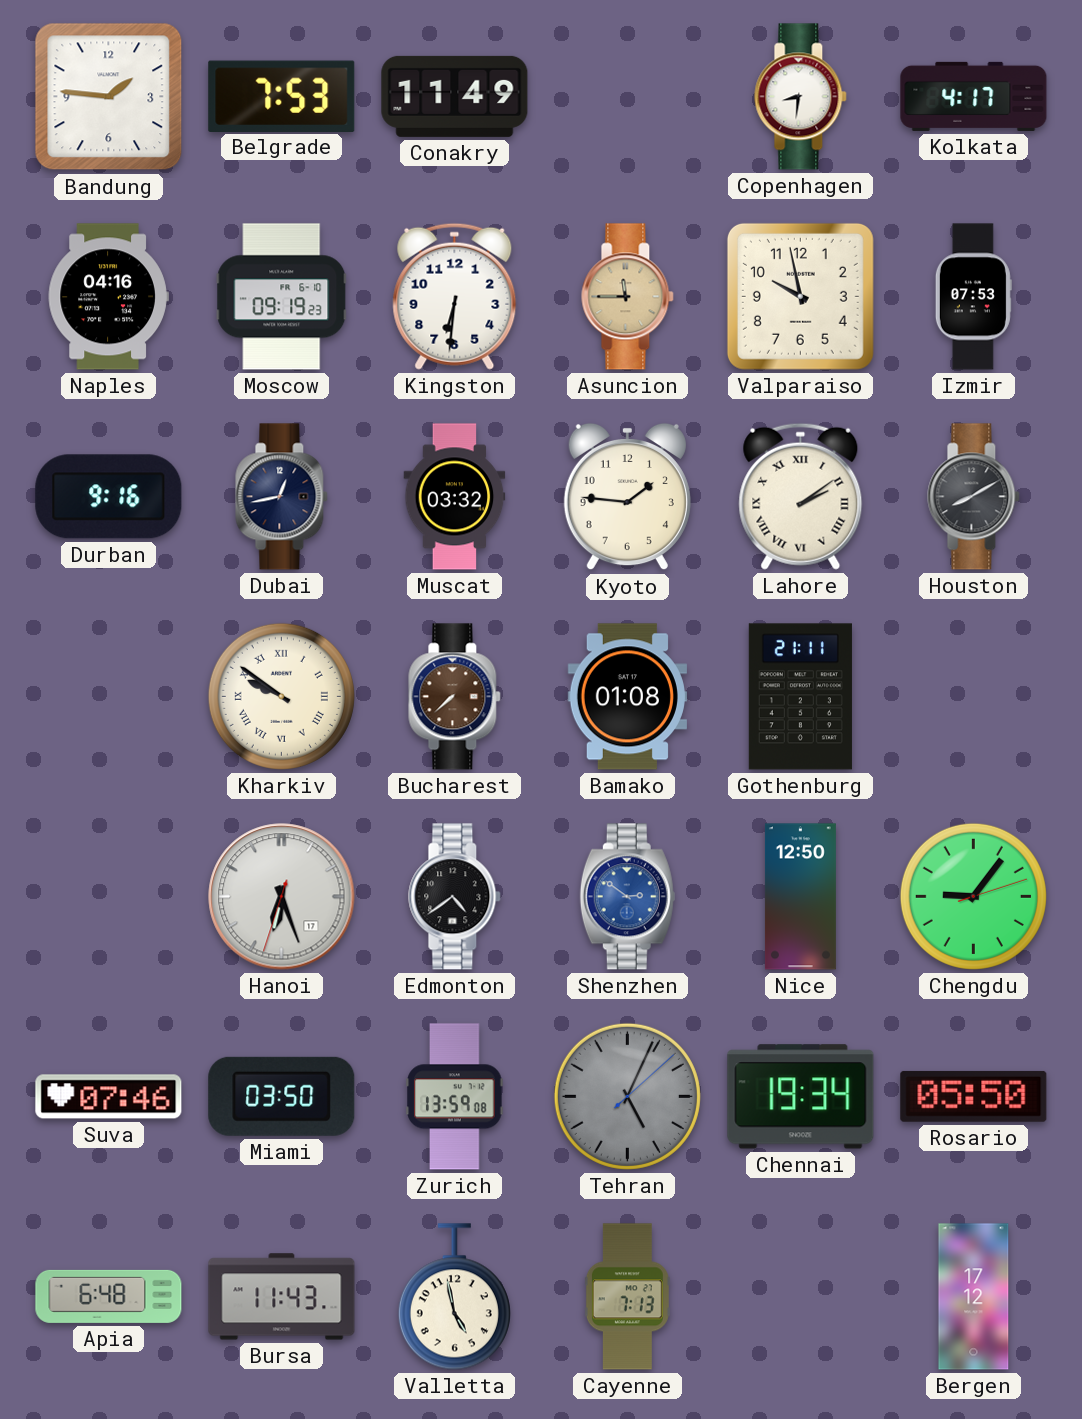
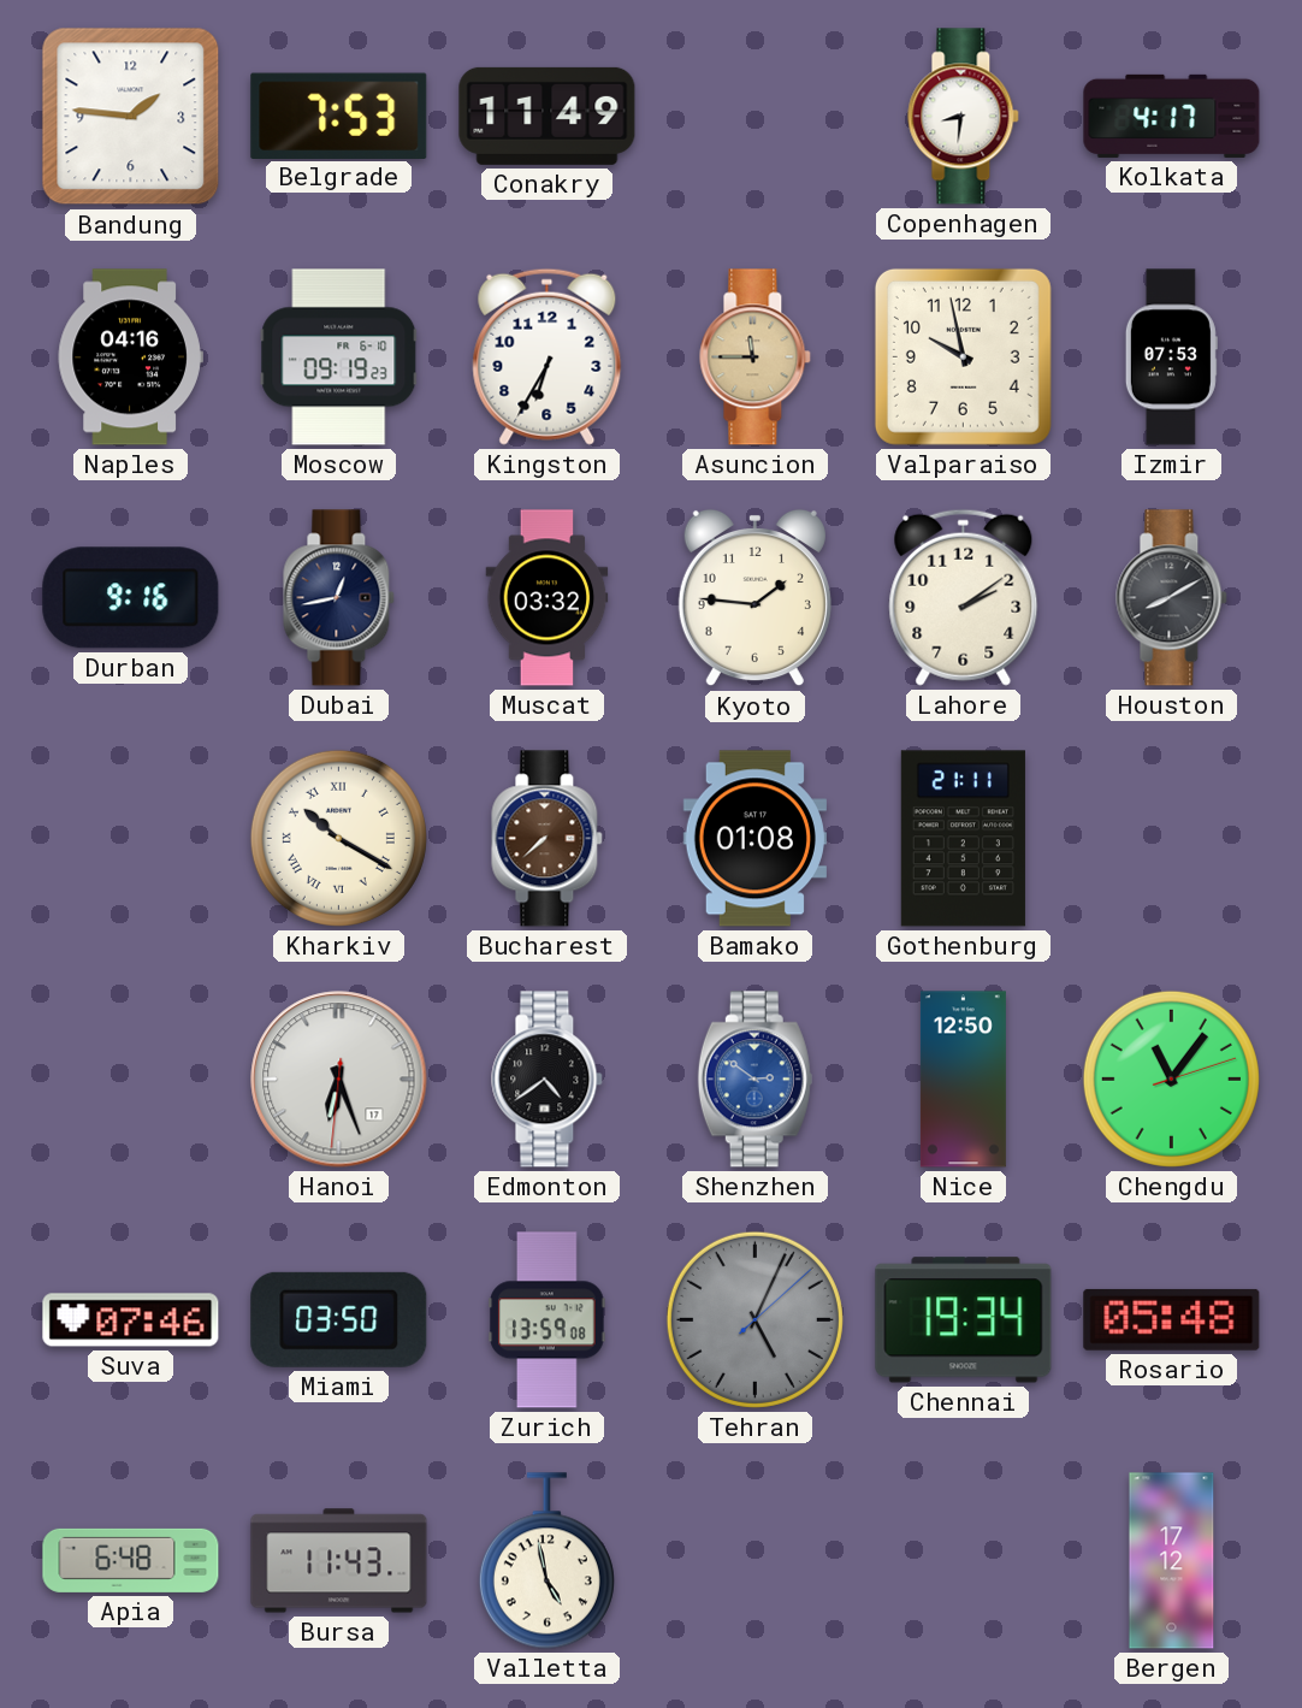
Kingston: 6:31 -> 6:35
Lahore numerals: Roman -> Arabic
Kharkiv: 9:51 -> 10:20
Hanoi: 6:26:33 -> 6:26:31
Chengdu: 9:06 -> 11:06
Rosario: 05:50 -> 05:48
Cayenne: 7:13 -> none
